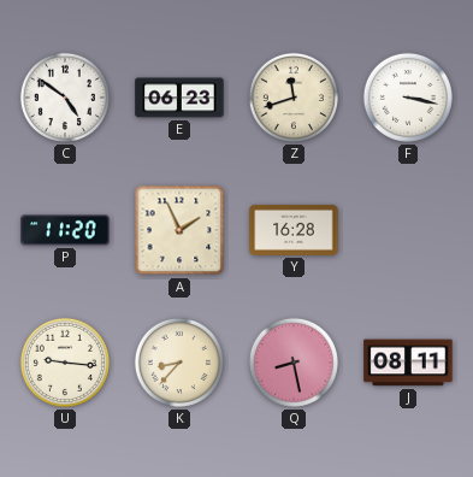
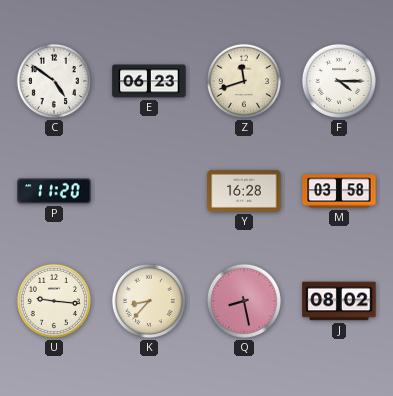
F: 3:17 -> 4:15
A: 1:56 -> none
M: none -> 03:58
J: 08:11 -> 08:02
